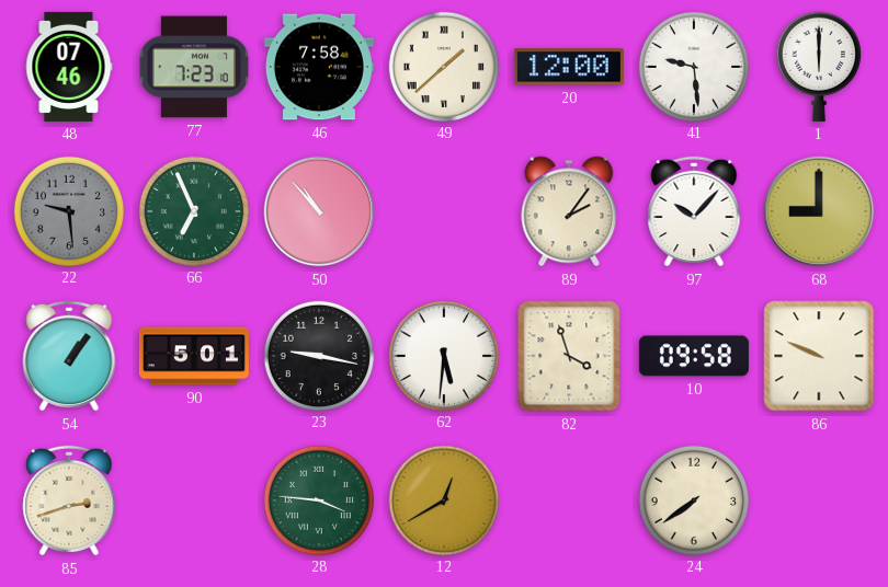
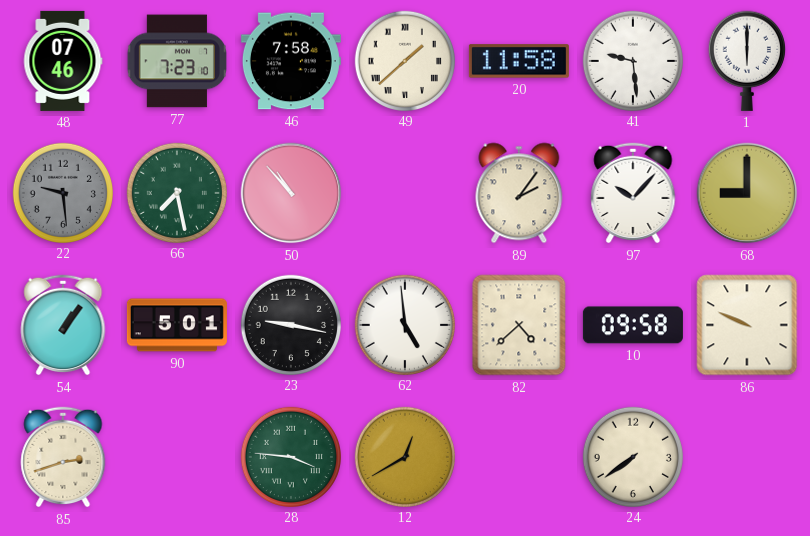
20: 12:00 -> 11:58
66: 6:56 -> 7:28
62: 5:31 -> 4:59
82: 3:57 -> 4:38
